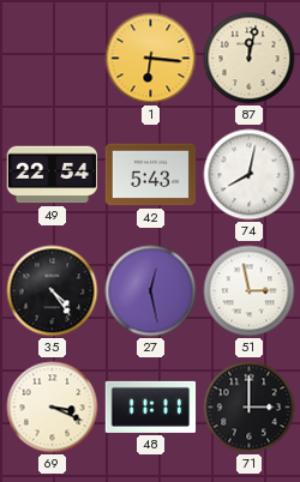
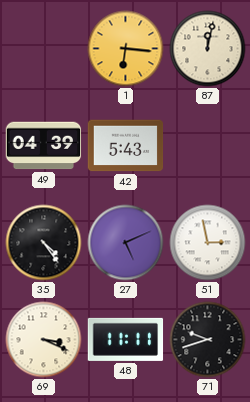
49: 22:54 -> 04:39
74: 8:02 -> none
27: 12:28 -> 5:11
71: 3:00 -> 9:42
